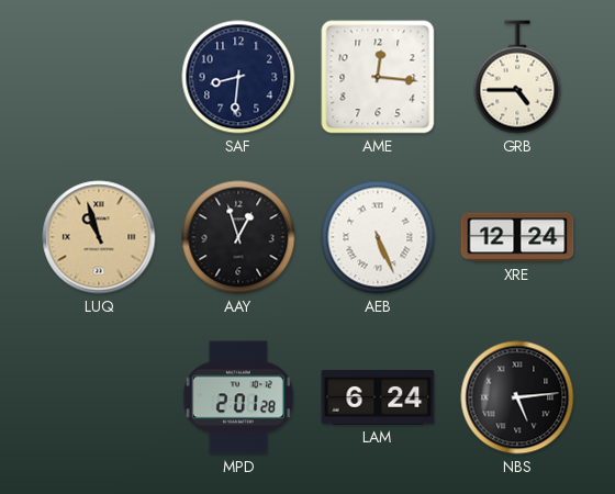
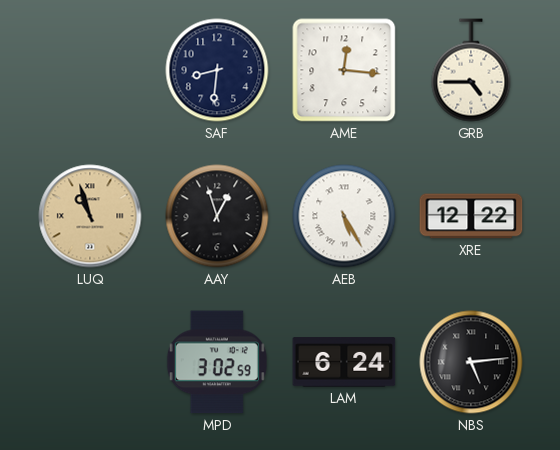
AEB: 5:26 -> 5:25
XRE: 12:24 -> 12:22
MPD: 2:01 -> 3:02
